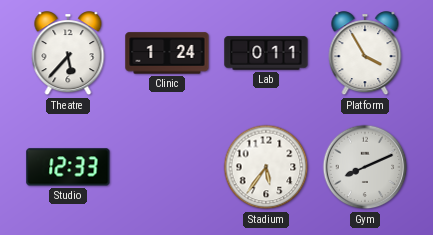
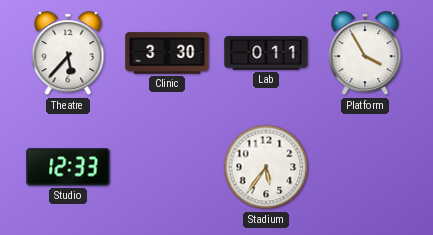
Clinic: 1:24 -> 3:30
Gym: 8:11 -> none
